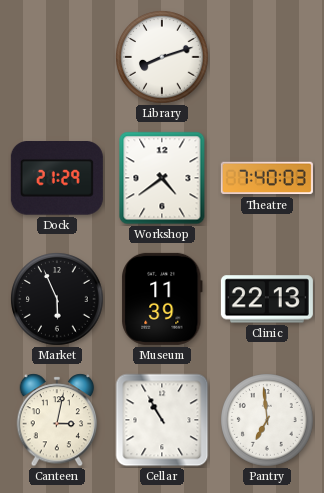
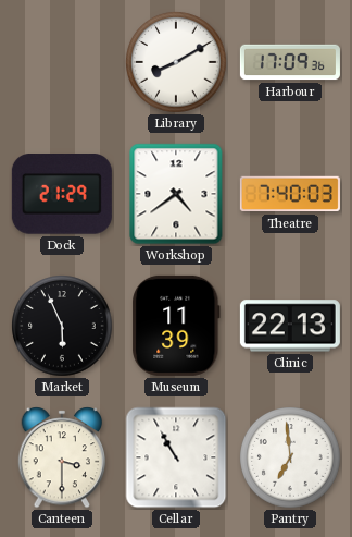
Library: 8:12 -> 8:10
Harbour: none -> 17:09
Canteen: 3:02 -> 3:30
